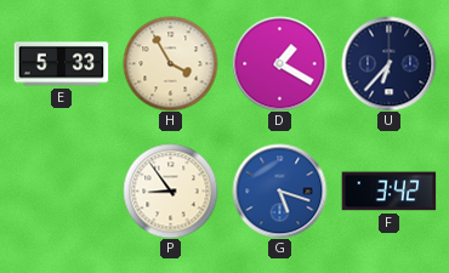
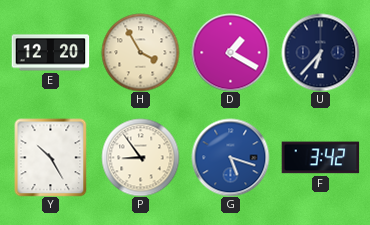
E: 5:33 -> 12:20
Y: none -> 10:25
